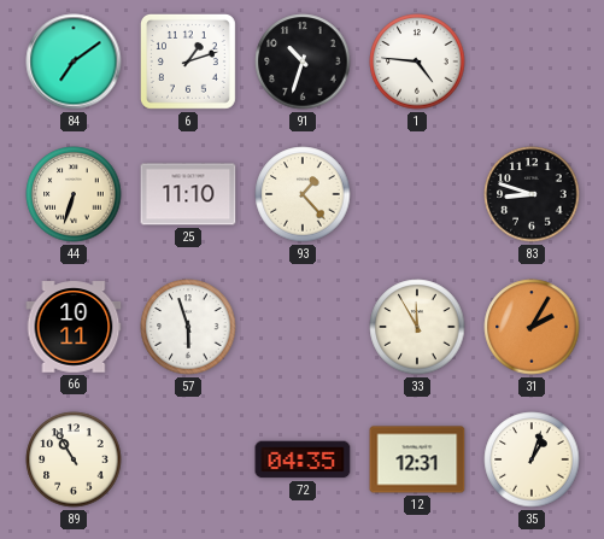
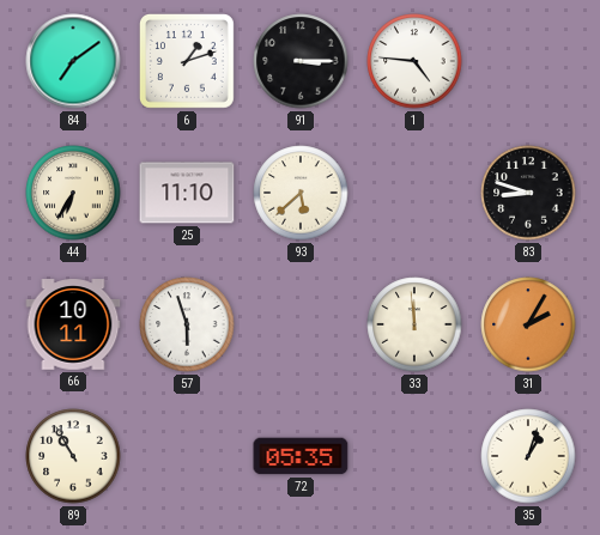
91: 10:33 -> 3:15
44: 6:33 -> 6:35
93: 1:23 -> 5:38
33: 11:55 -> 11:59
72: 04:35 -> 05:35
12: 12:31 -> none
